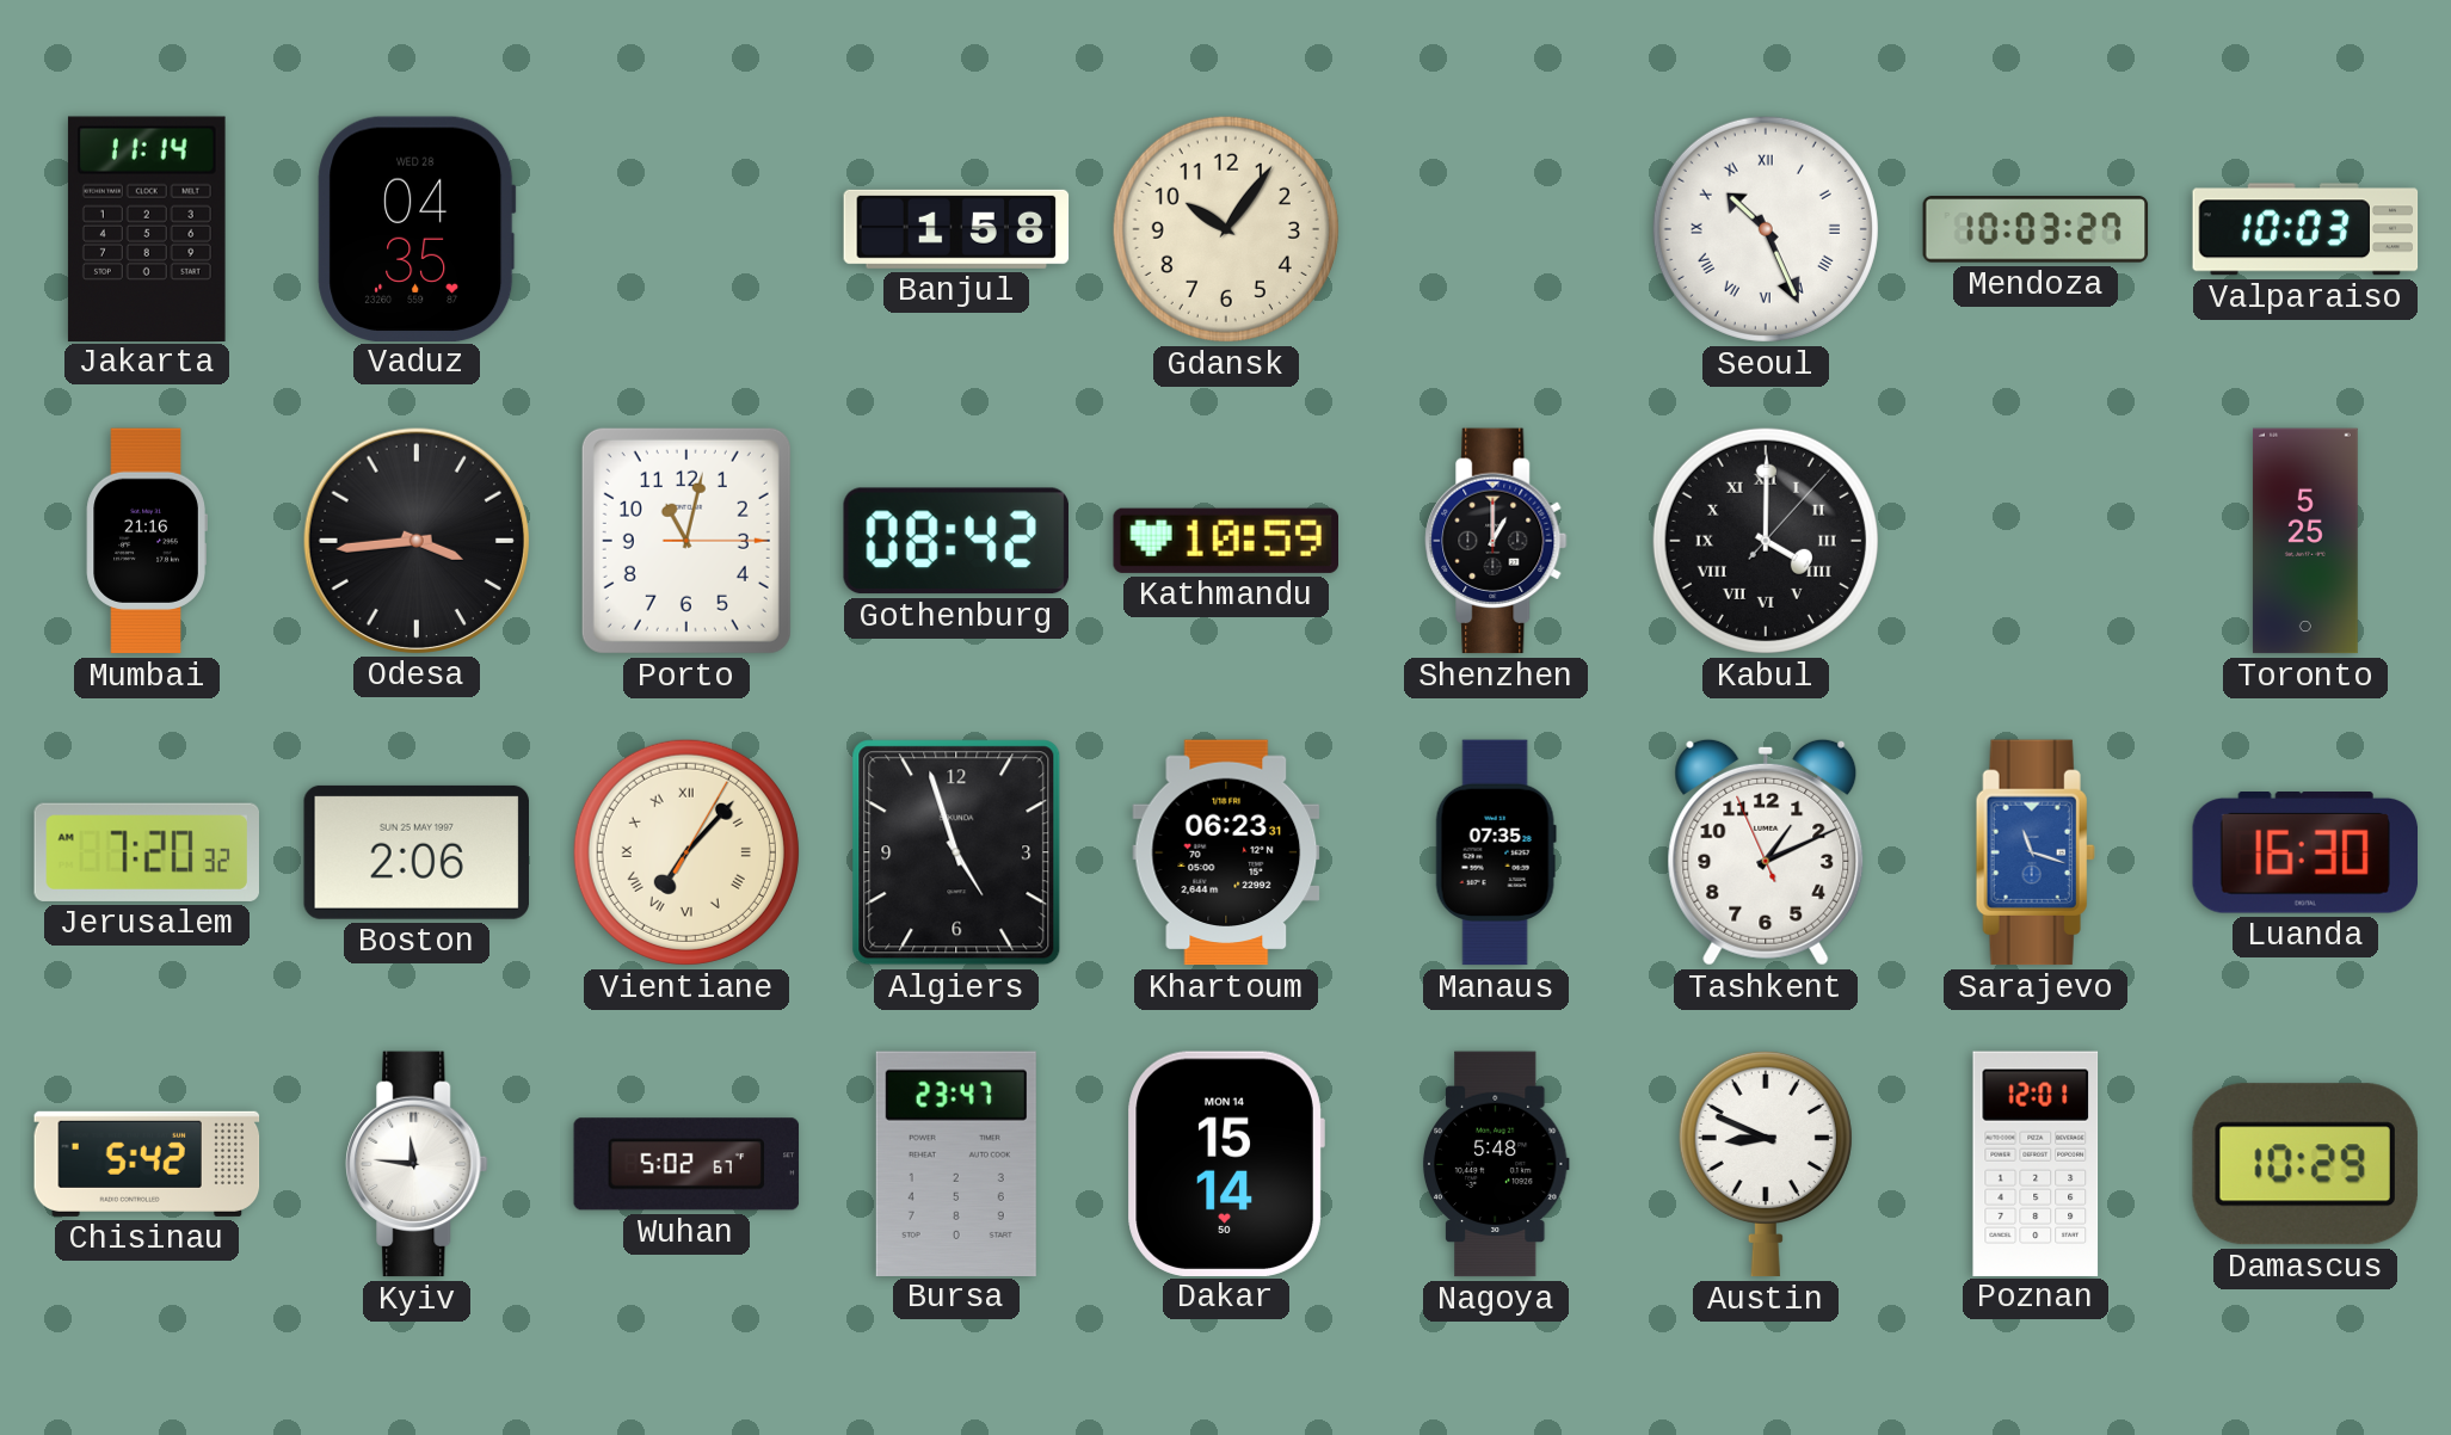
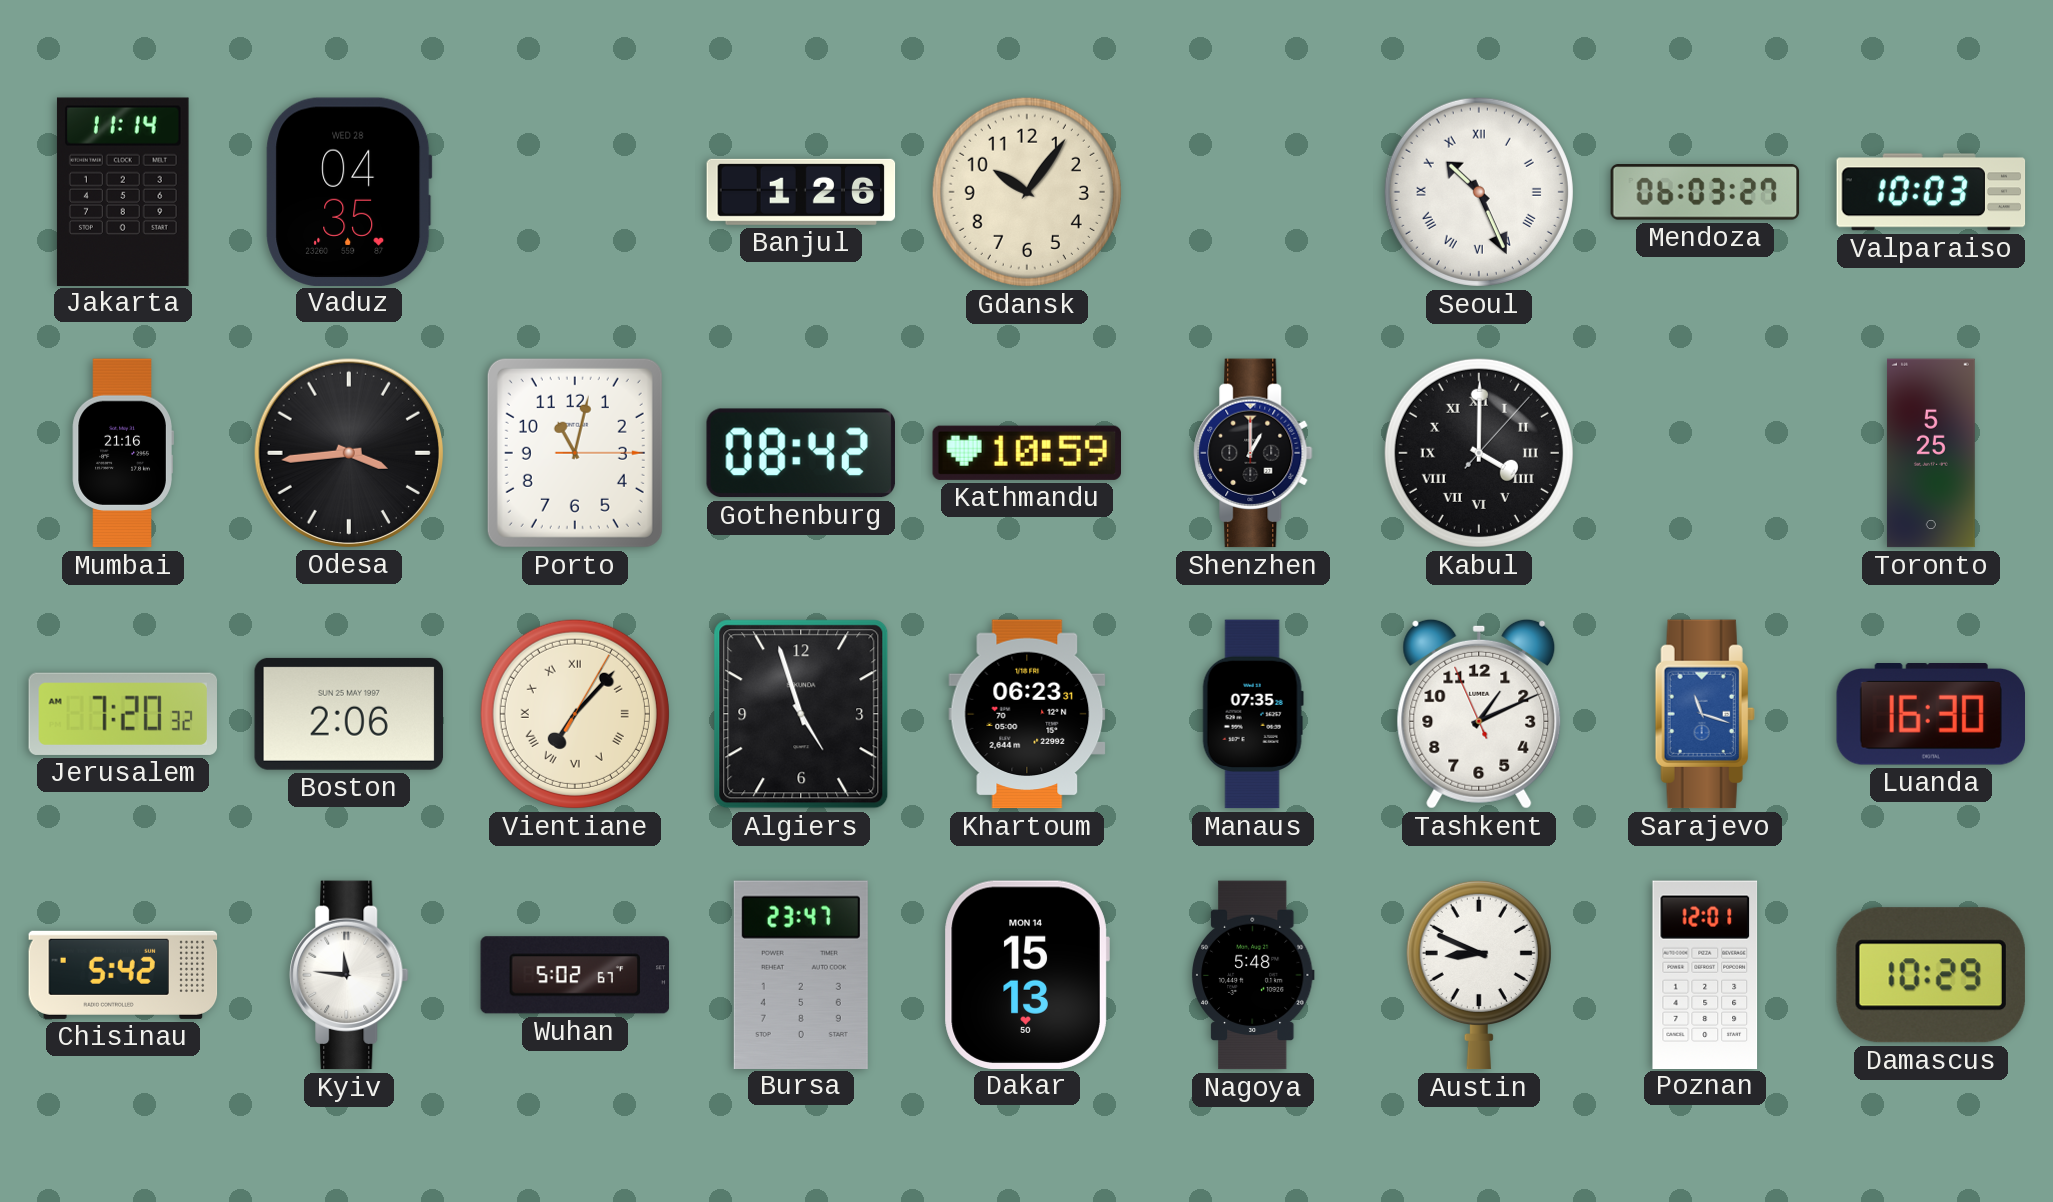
Banjul: 1:58 -> 1:26
Mendoza: 10:03 -> 06:03
Dakar: 15:14 -> 15:13
